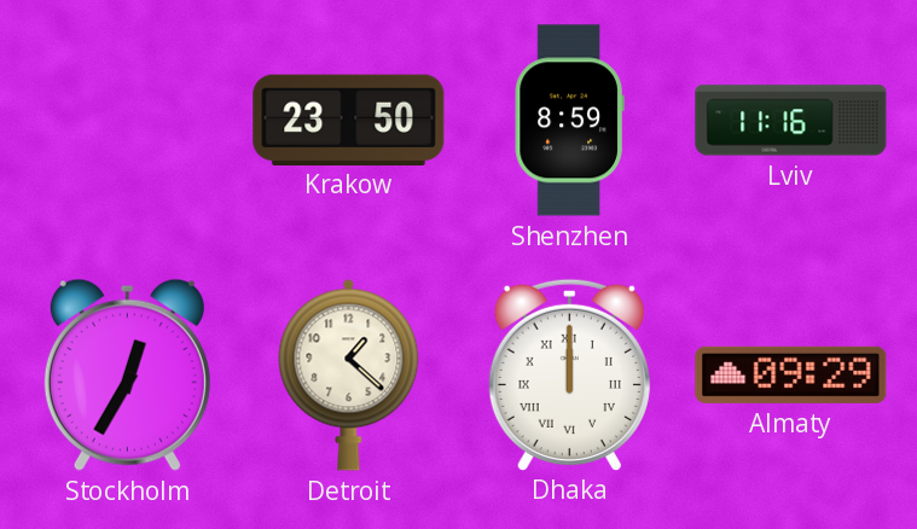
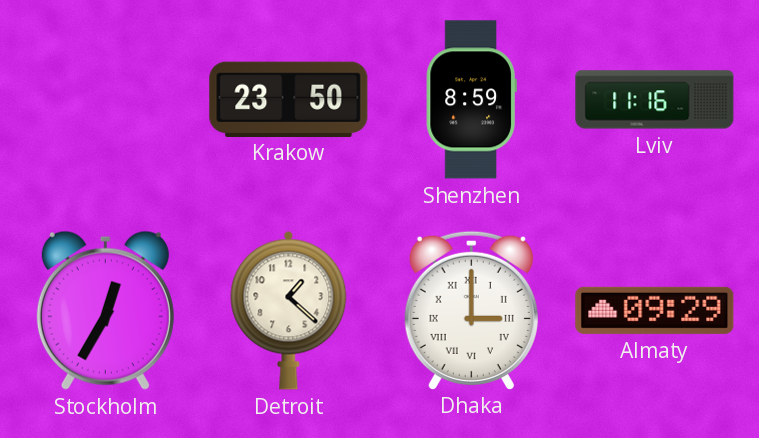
Dhaka: 12:00 -> 3:00
